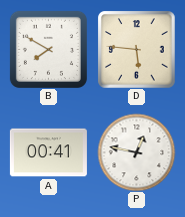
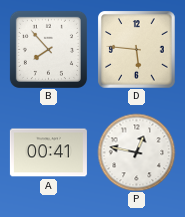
B: 7:50 -> 7:53
